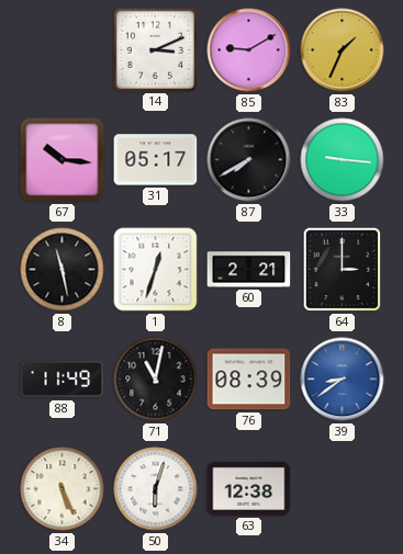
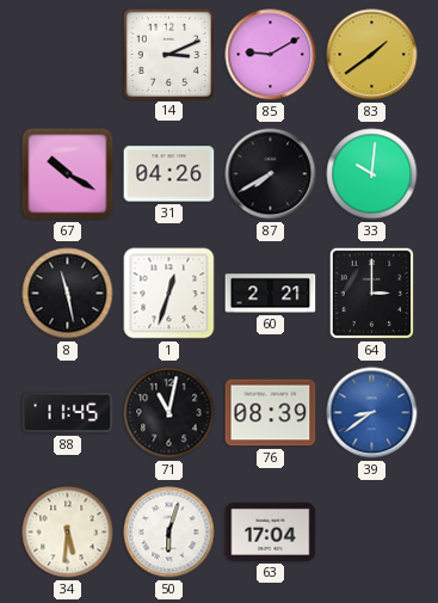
83: 1:34 -> 1:39
67: 10:16 -> 10:20
31: 05:17 -> 04:26
33: 9:16 -> 10:01
88: 11:49 -> 11:45
34: 5:26 -> 5:31
63: 12:38 -> 17:04
